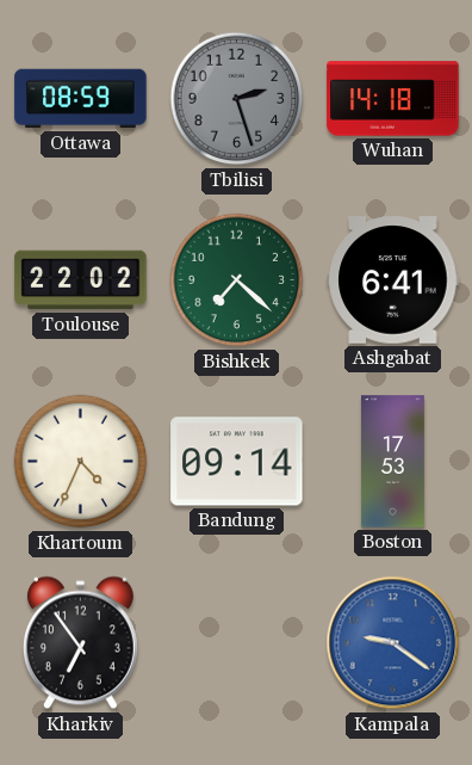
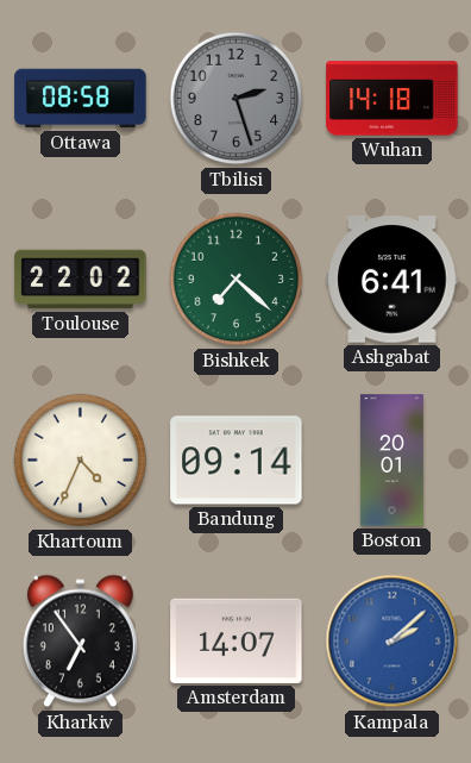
Ottawa: 08:59 -> 08:58
Boston: 17:53 -> 20:01
Amsterdam: none -> 14:07
Kampala: 9:21 -> 2:08
